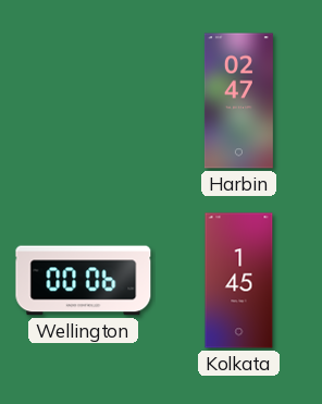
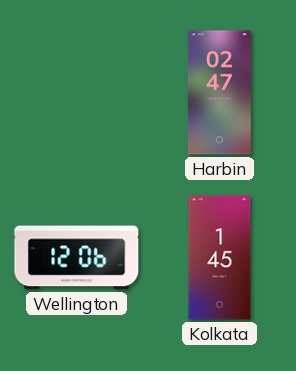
Wellington: 00:06 -> 12:06
